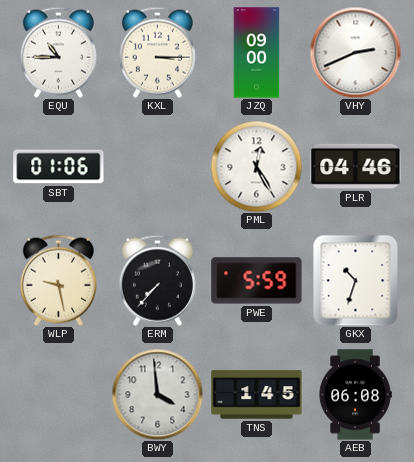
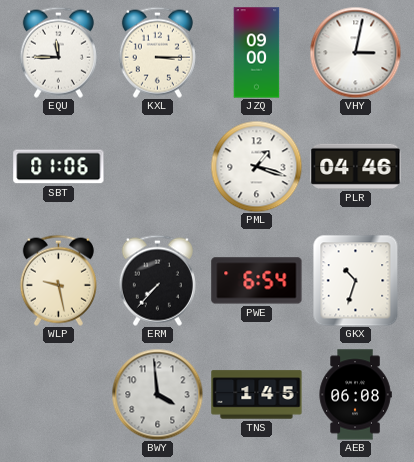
EQU: 10:45 -> 11:45
VHY: 2:41 -> 3:02
PML: 12:25 -> 1:18
PWE: 5:59 -> 6:54
